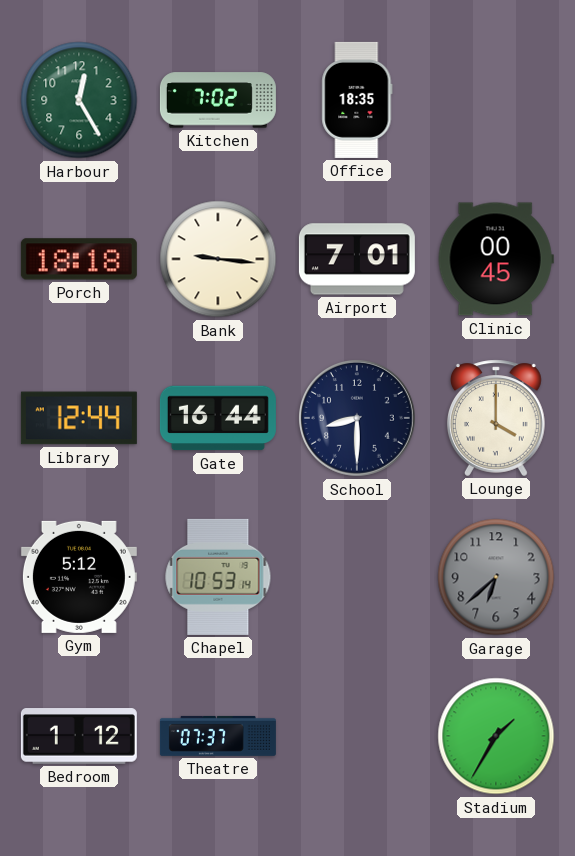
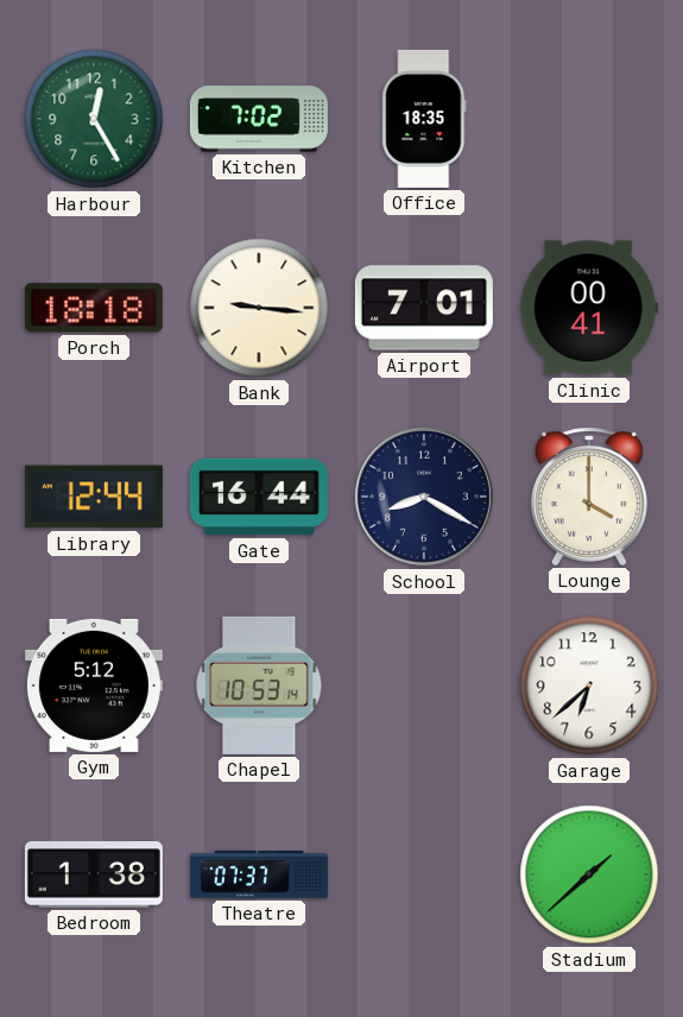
Clinic: 00:45 -> 00:41
School: 8:30 -> 8:20
Garage dial: grey -> white
Bedroom: 1:12 -> 1:38
Stadium: 1:35 -> 1:38
